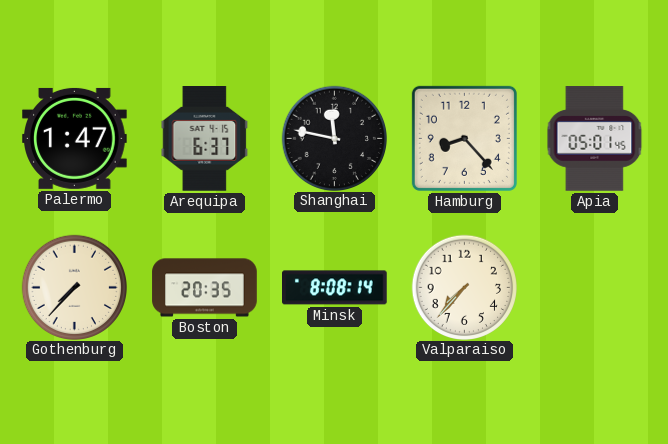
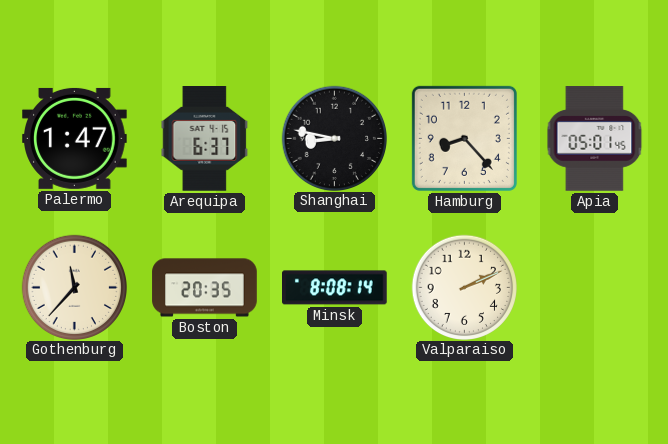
Shanghai: 11:47 -> 8:47
Gothenburg: 7:37 -> 11:37
Valparaiso: 7:37 -> 2:11
